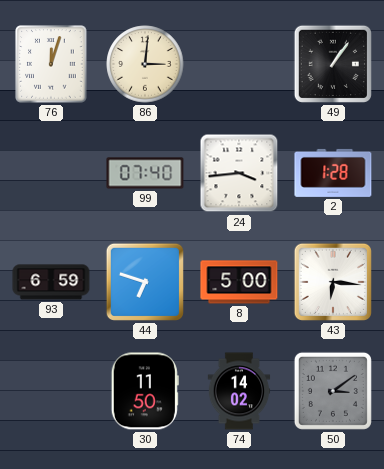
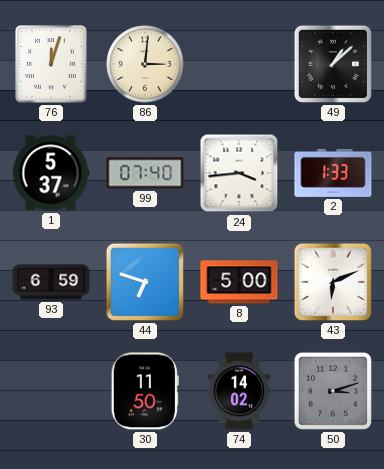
49: 1:06 -> 1:08
1: none -> 5:37
2: 1:28 -> 1:33
43: 6:16 -> 6:11
50: 3:09 -> 3:12
